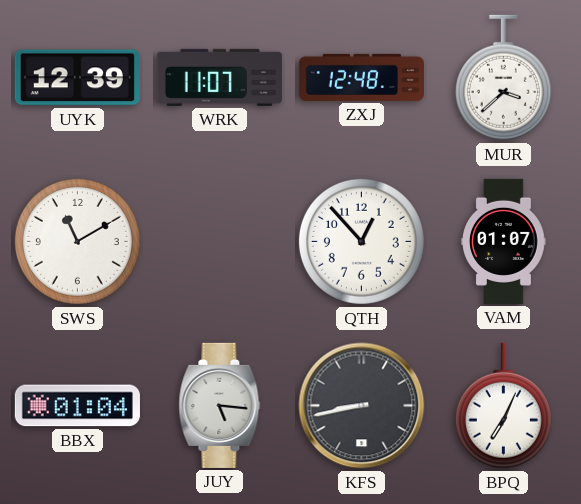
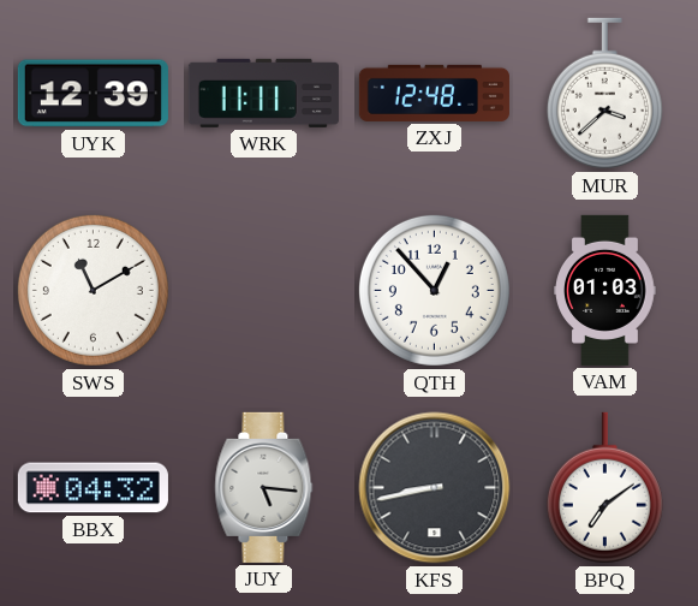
WRK: 11:07 -> 11:11
VAM: 01:07 -> 01:03
BBX: 01:04 -> 04:32
BPQ: 7:04 -> 7:09
